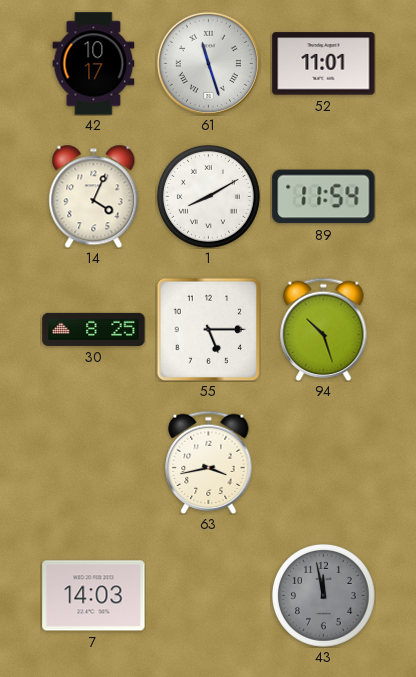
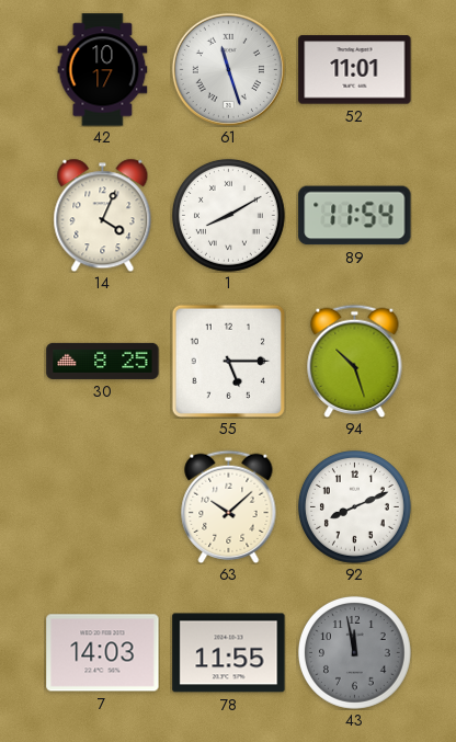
63: 3:43 -> 10:08
92: none -> 8:11
78: none -> 11:55
